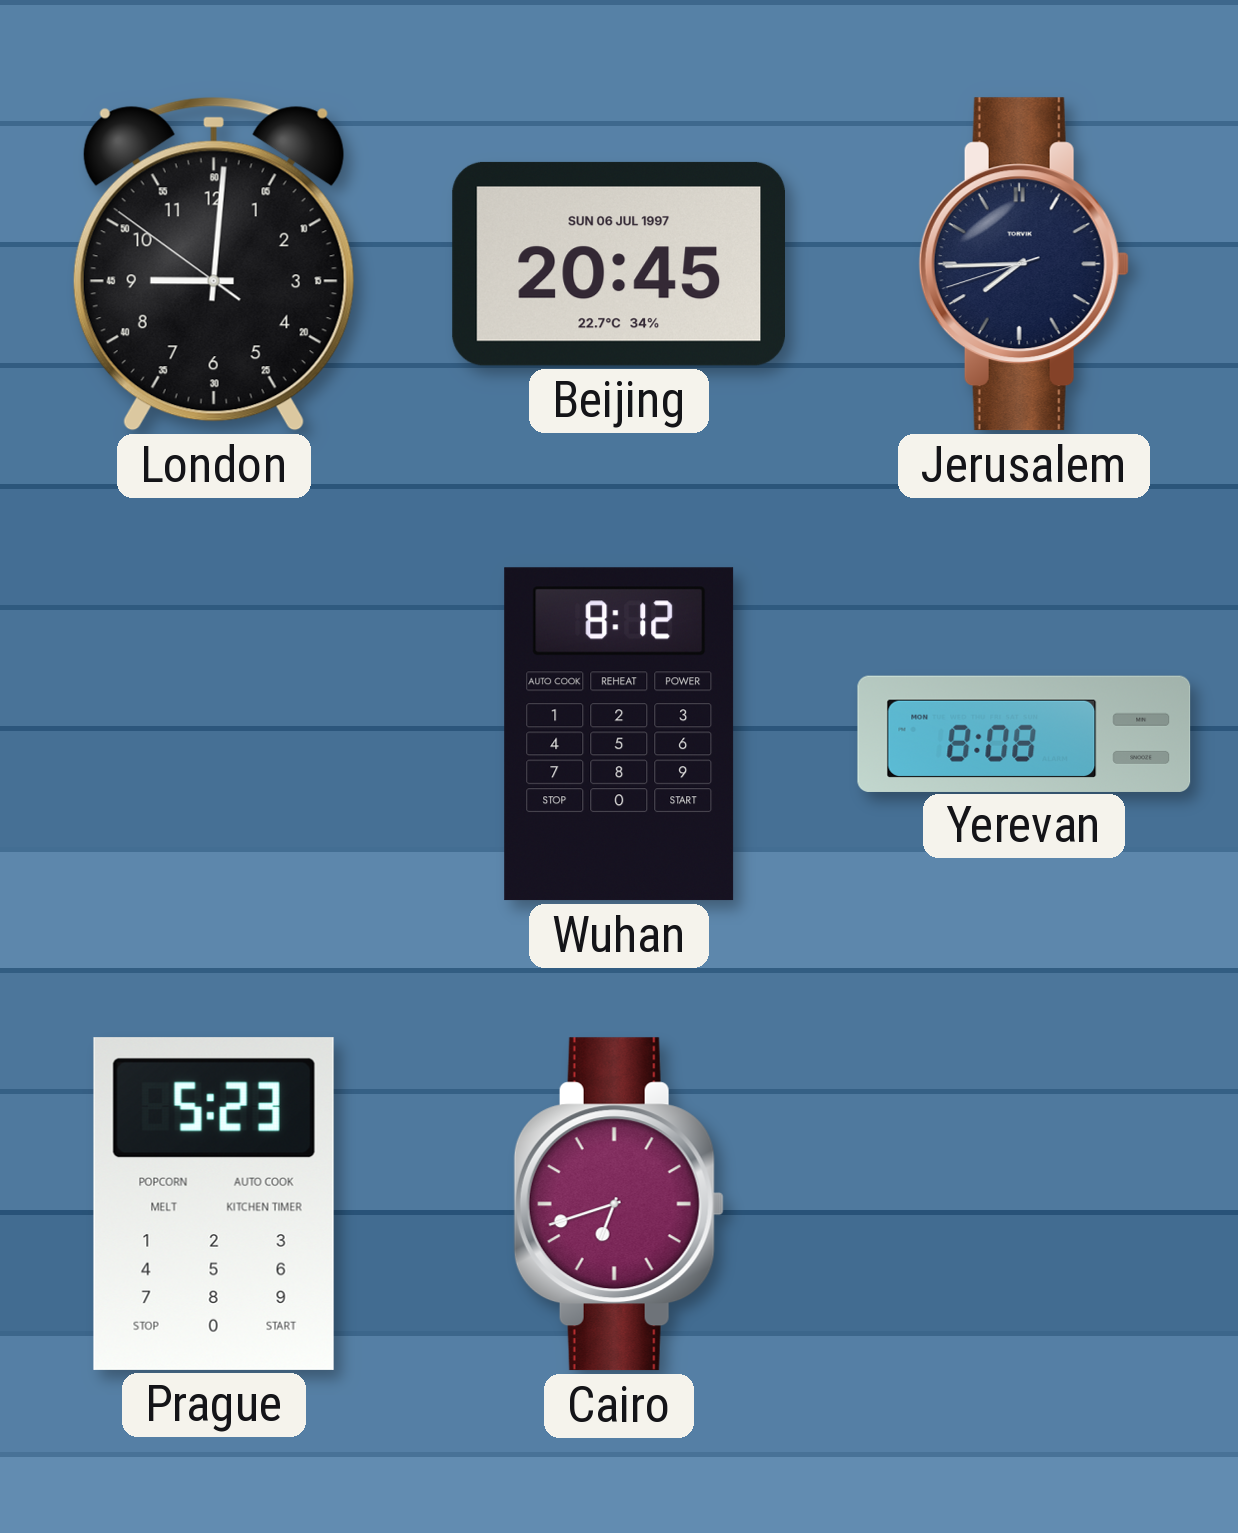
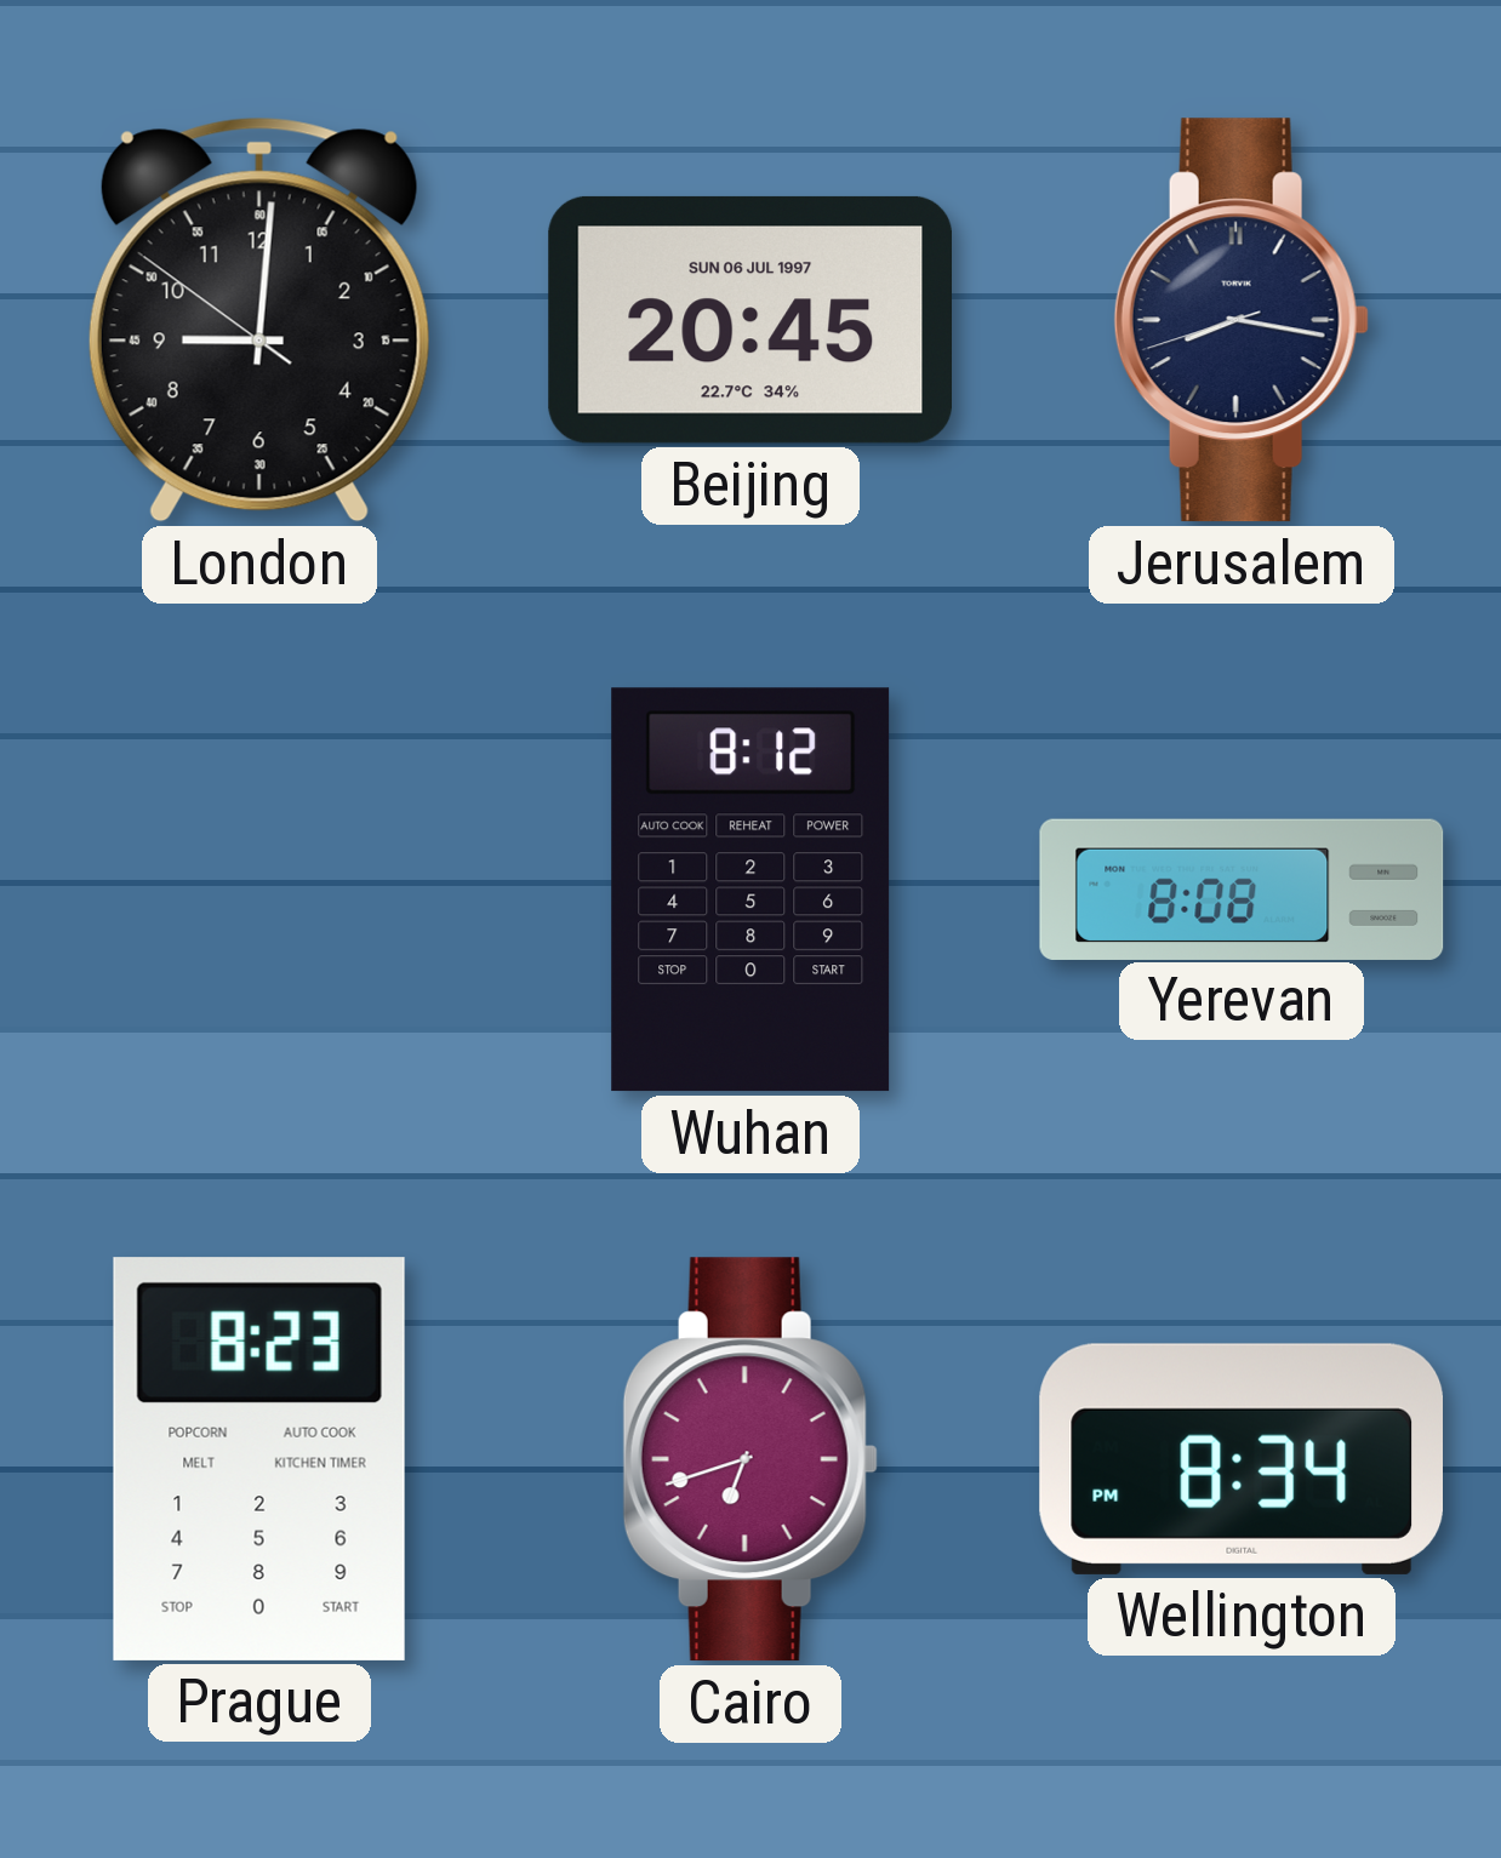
Jerusalem: 7:44 -> 8:16
Prague: 5:23 -> 8:23
Wellington: none -> 8:34
